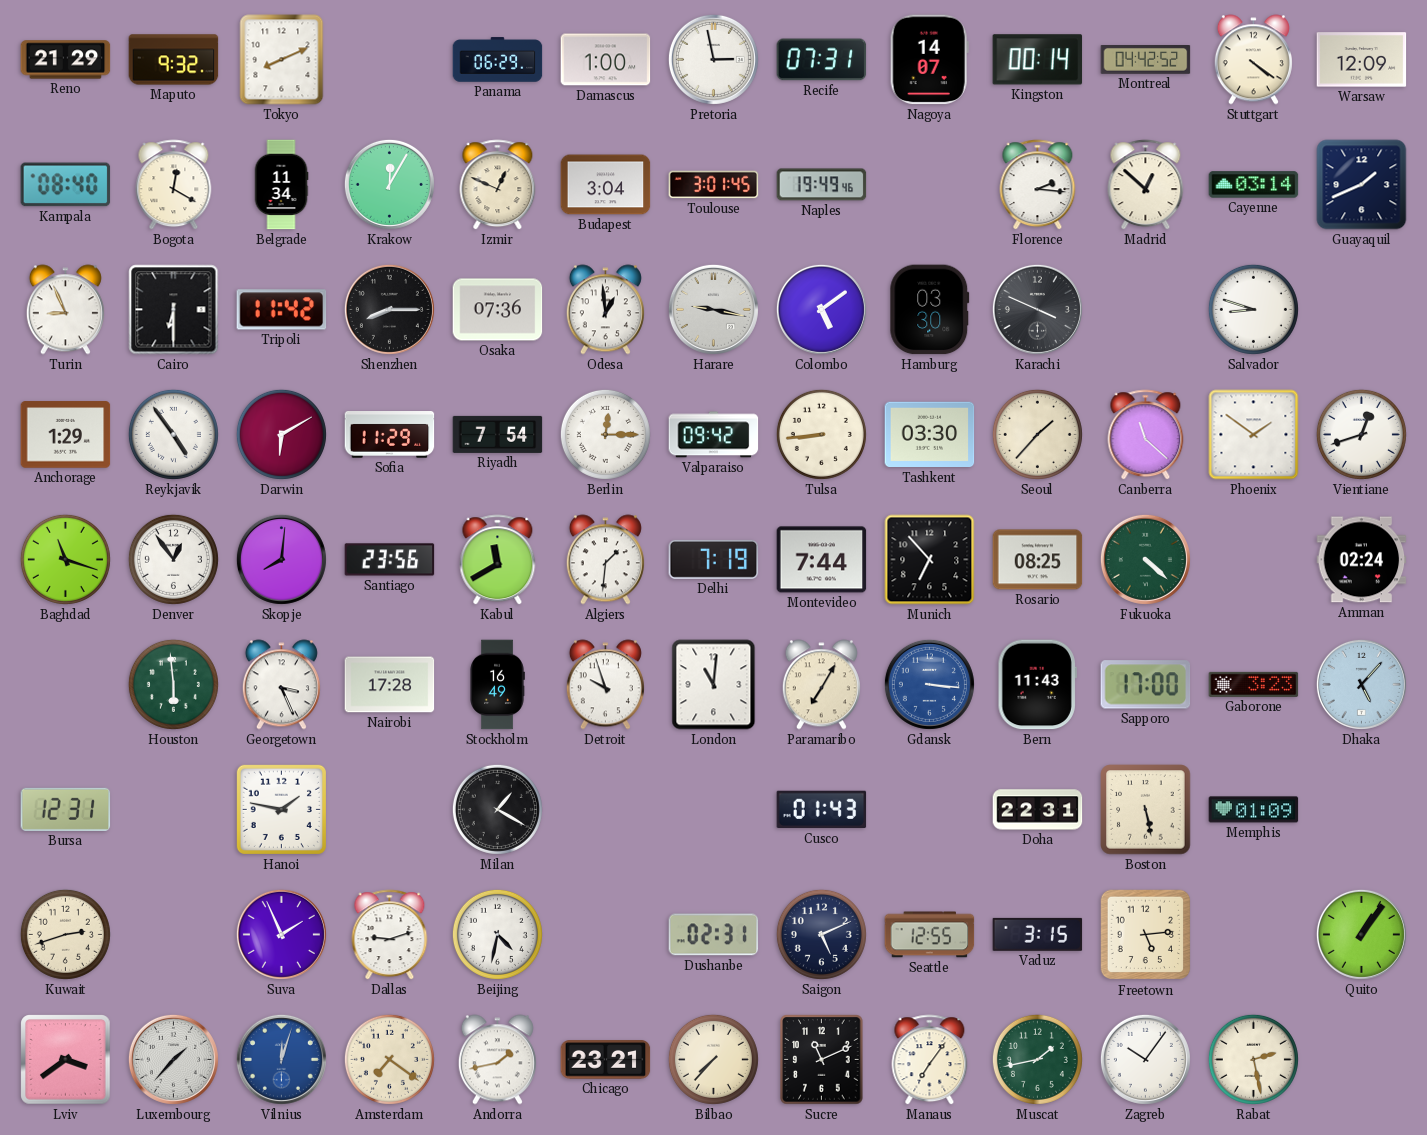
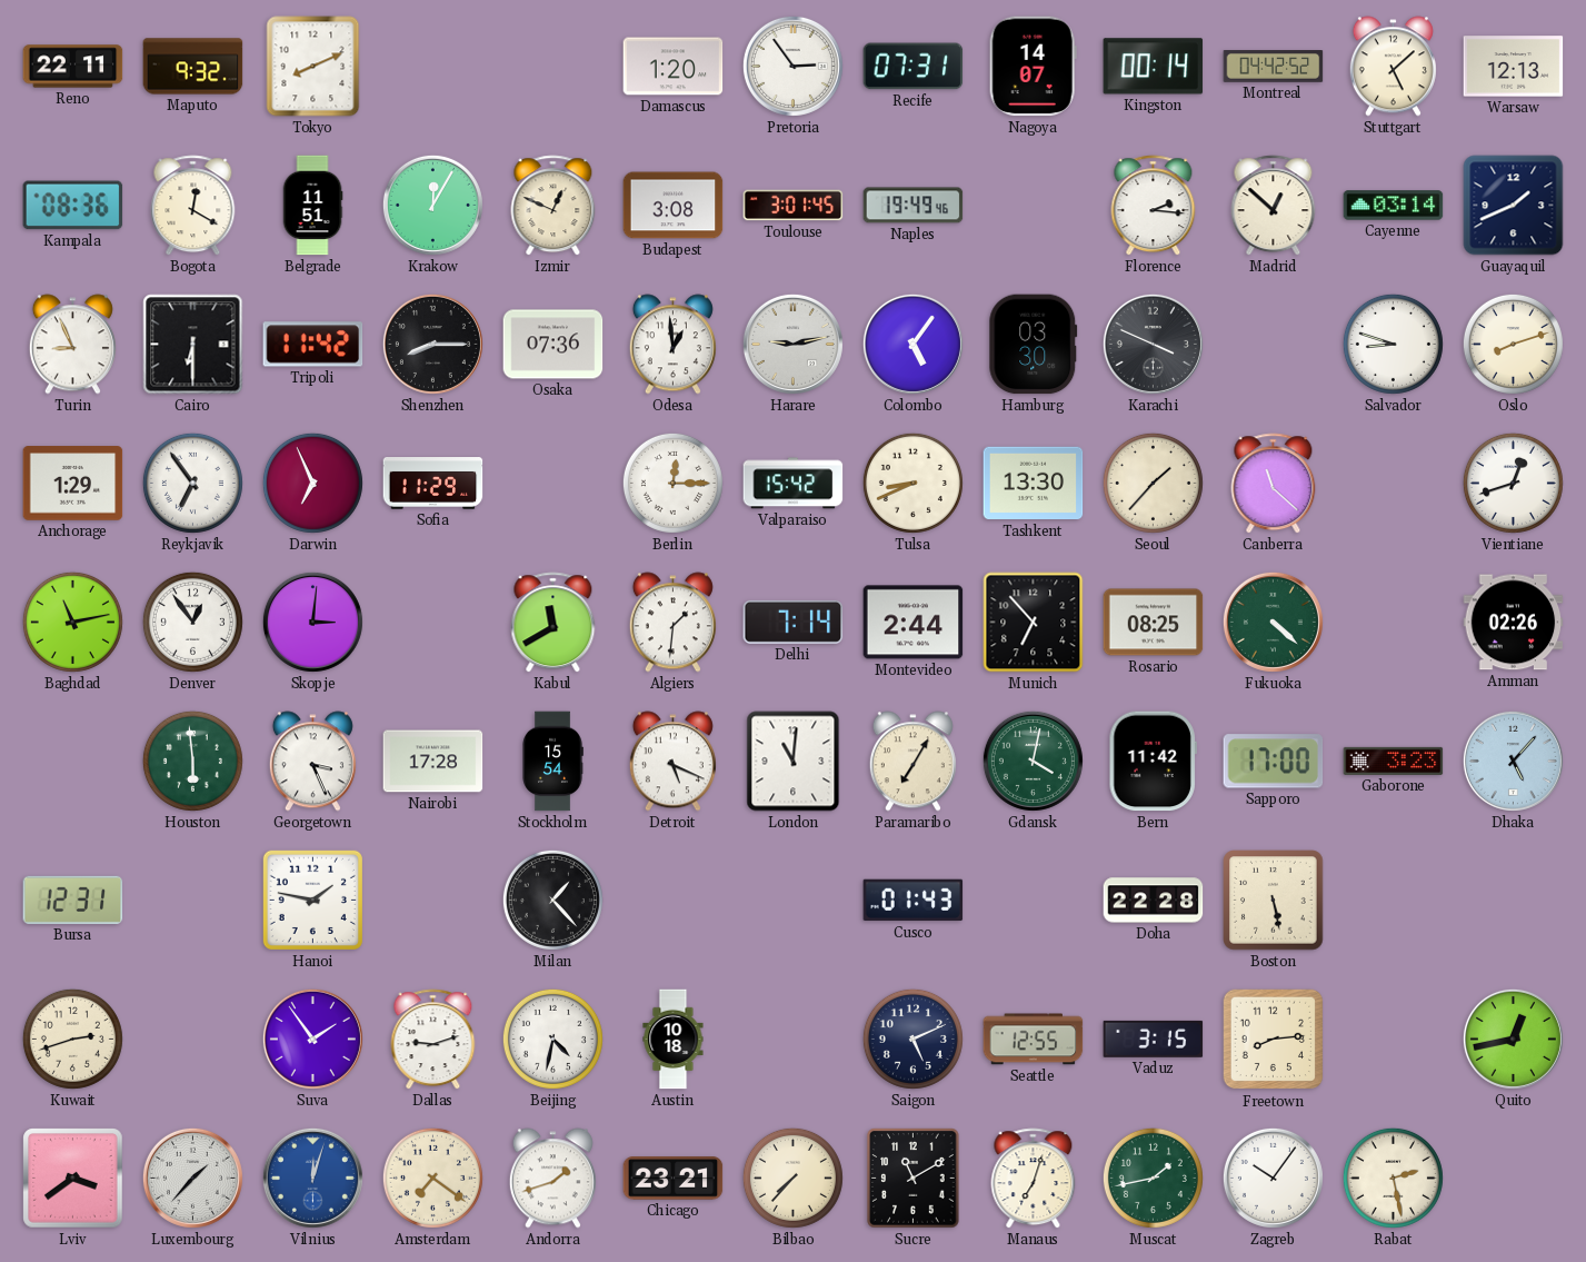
Reno: 21:29 -> 22:11
Panama: 06:29 -> none
Damascus: 1:00 -> 1:20
Pretoria: 2:58 -> 2:54
Stuttgart: 4:21 -> 5:08
Warsaw: 12:09 -> 12:13
Kampala: 08:40 -> 08:36
Belgrade: 11:34 -> 11:51
Budapest: 3:04 -> 3:08
Harare: 9:17 -> 9:13
Colombo: 5:09 -> 5:06
Oslo: none -> 8:12
Reykjavik: 4:54 -> 6:54
Darwin: 6:10 -> 6:56
Riyadh: 7:54 -> none
Valparaiso: 09:42 -> 15:42
Tulsa: 8:44 -> 8:41
Tashkent: 03:30 -> 13:30
Phoenix: 1:51 -> none
Baghdad: 11:18 -> 11:13
Skopje: 8:01 -> 3:01
Santiago: 23:56 -> none
Delhi: 7:19 -> 7:14
Montevideo: 7:44 -> 2:44
Amman: 02:24 -> 02:26
Stockholm: 16:49 -> 15:54
Detroit: 9:57 -> 5:19
Gdansk: 3:16 -> 4:02
Gdansk dial: blue -> green
Bern: 11:43 -> 11:42
Milan: 1:20 -> 1:23
Doha: 22:31 -> 22:28
Memphis: 01:09 -> none
Suva: 1:56 -> 1:54
Austin: none -> 10:18
Dushanbe: 02:31 -> none
Freetown: 5:14 -> 8:14
Quito: 1:06 -> 12:43
Andorra: 1:43 -> 1:42
Sucre: 11:11 -> 11:10
Manaus: 7:06 -> 7:03
